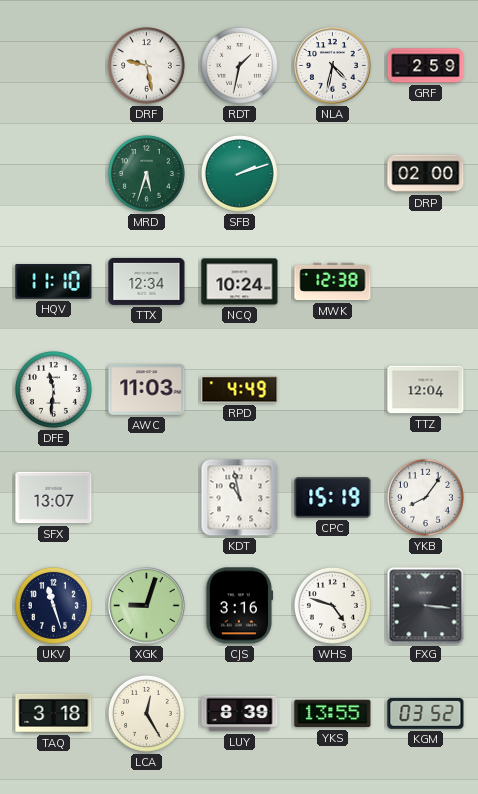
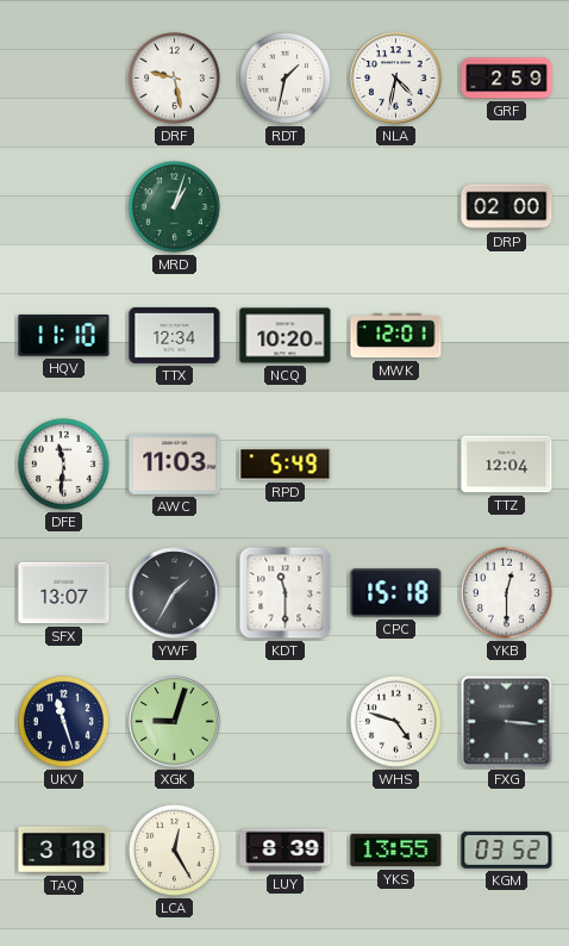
MRD: 5:33 -> 1:03
SFB: 2:12 -> none
NCQ: 10:24 -> 10:20
MWK: 12:38 -> 12:01
RPD: 4:49 -> 5:49
YWF: none -> 1:35
KDT: 10:58 -> 11:30
CPC: 15:19 -> 15:18
YKB: 8:06 -> 12:30
CJS: 3:16 -> none
